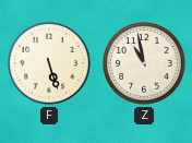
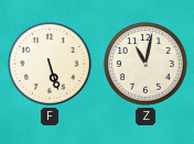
Z: 10:58 -> 11:02
